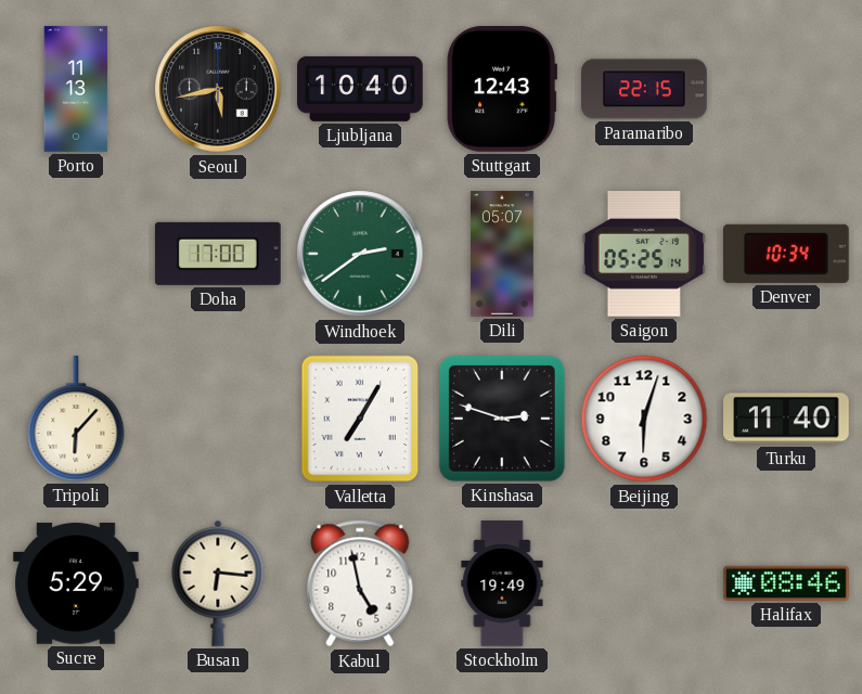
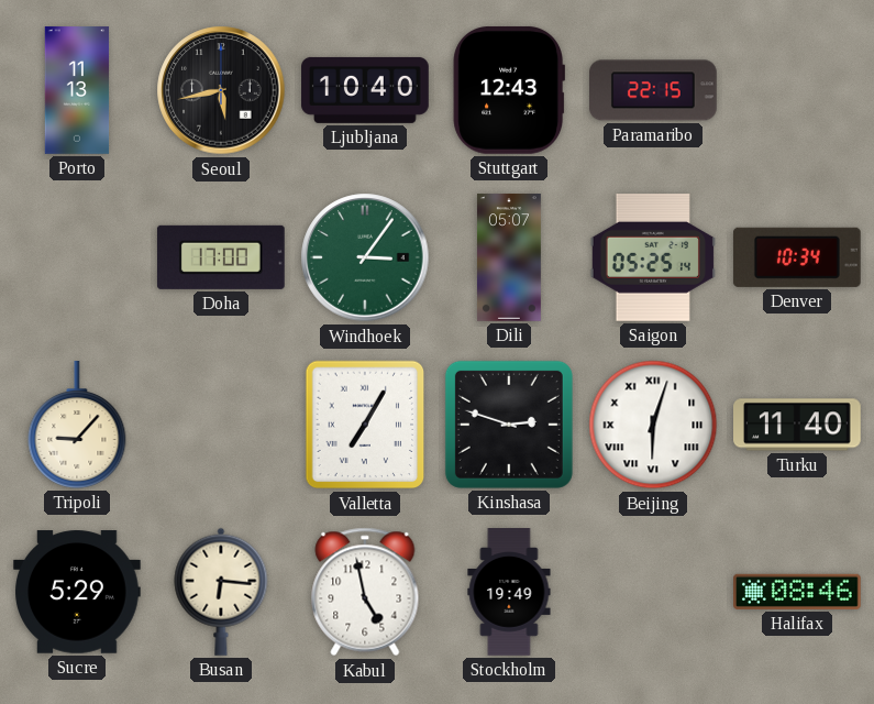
Windhoek: 2:39 -> 3:06
Tripoli: 6:07 -> 9:07
Beijing numerals: Arabic -> Roman
